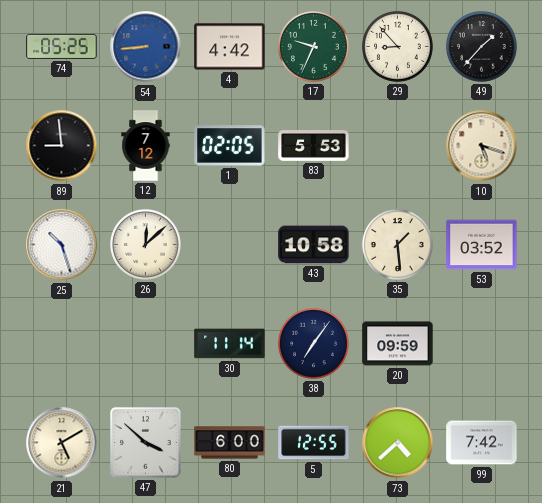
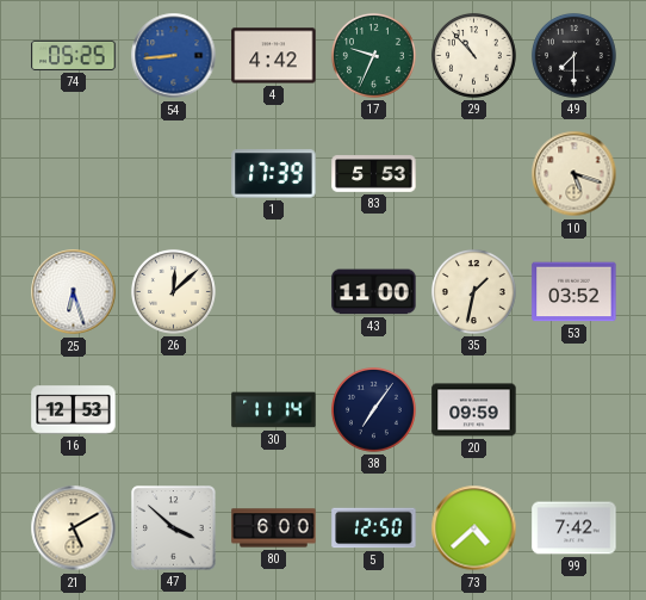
29: 8:53 -> 10:53
49: 1:37 -> 7:30
89: 8:59 -> none
12: 7:12 -> none
1: 02:05 -> 17:39
25: 10:27 -> 6:27
43: 10:58 -> 11:00
35: 1:29 -> 1:32
16: none -> 12:53
5: 12:55 -> 12:50
